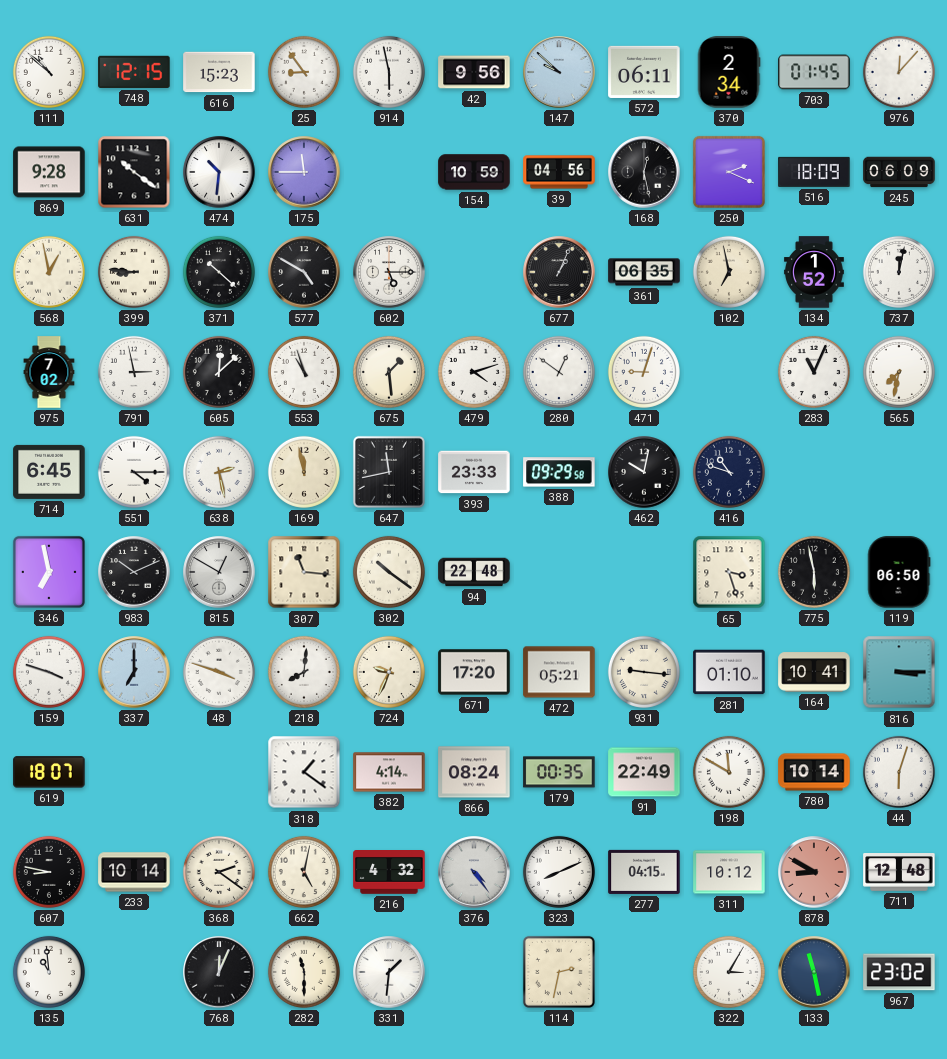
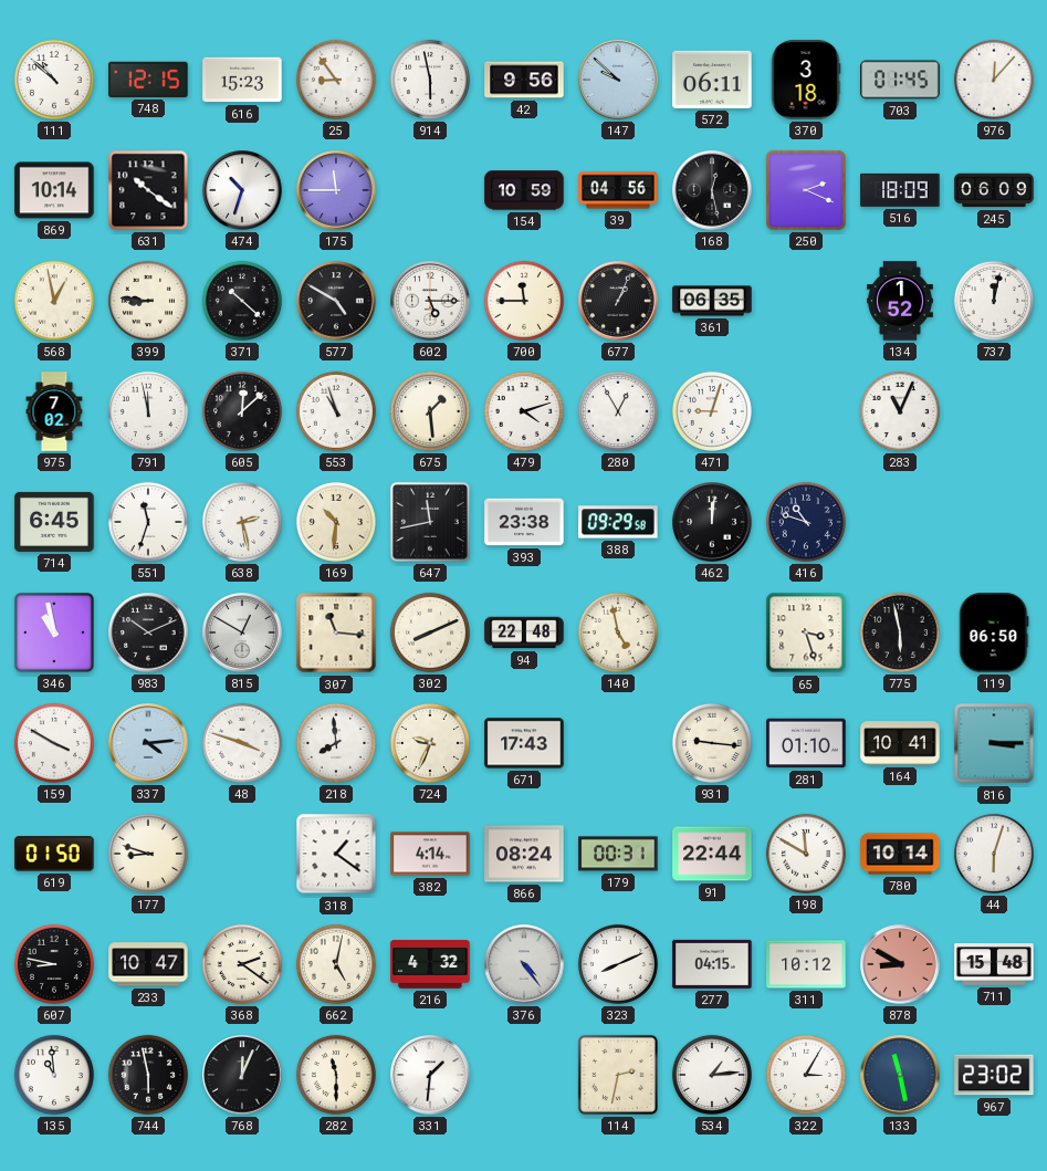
370: 2:34 -> 3:18
869: 9:28 -> 10:14
474: 10:31 -> 10:33
700: none -> 11:45
102: 6:58 -> none
791: 2:58 -> 11:58
280: 12:51 -> 12:55
565: 7:32 -> none
551: 4:15 -> 11:33
169: 11:58 -> 10:31
393: 23:33 -> 23:38
462: 10:02 -> 12:01
346: 6:58 -> 10:58
302: 10:21 -> 8:11
140: none -> 4:58
159: 3:48 -> 3:50
337: 7:00 -> 4:14
218: 8:01 -> 7:59
671: 17:20 -> 17:43
472: 05:21 -> none
619: 18:07 -> 01:50
177: none -> 8:48
179: 00:35 -> 00:31
91: 22:49 -> 22:44
233: 10:14 -> 10:47
711: 12:48 -> 15:48
744: none -> 5:58
534: none -> 1:14
